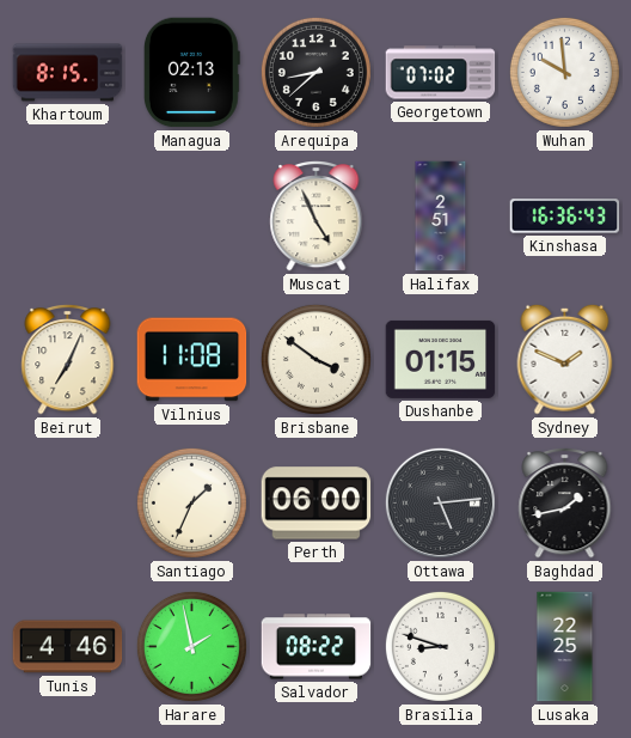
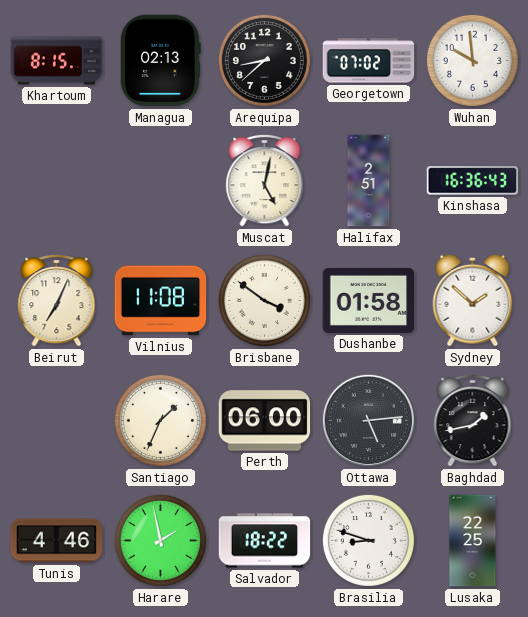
Muscat: 4:56 -> 5:02
Dushanbe: 01:15 -> 01:58
Sydney: 1:49 -> 1:52
Salvador: 08:22 -> 18:22
